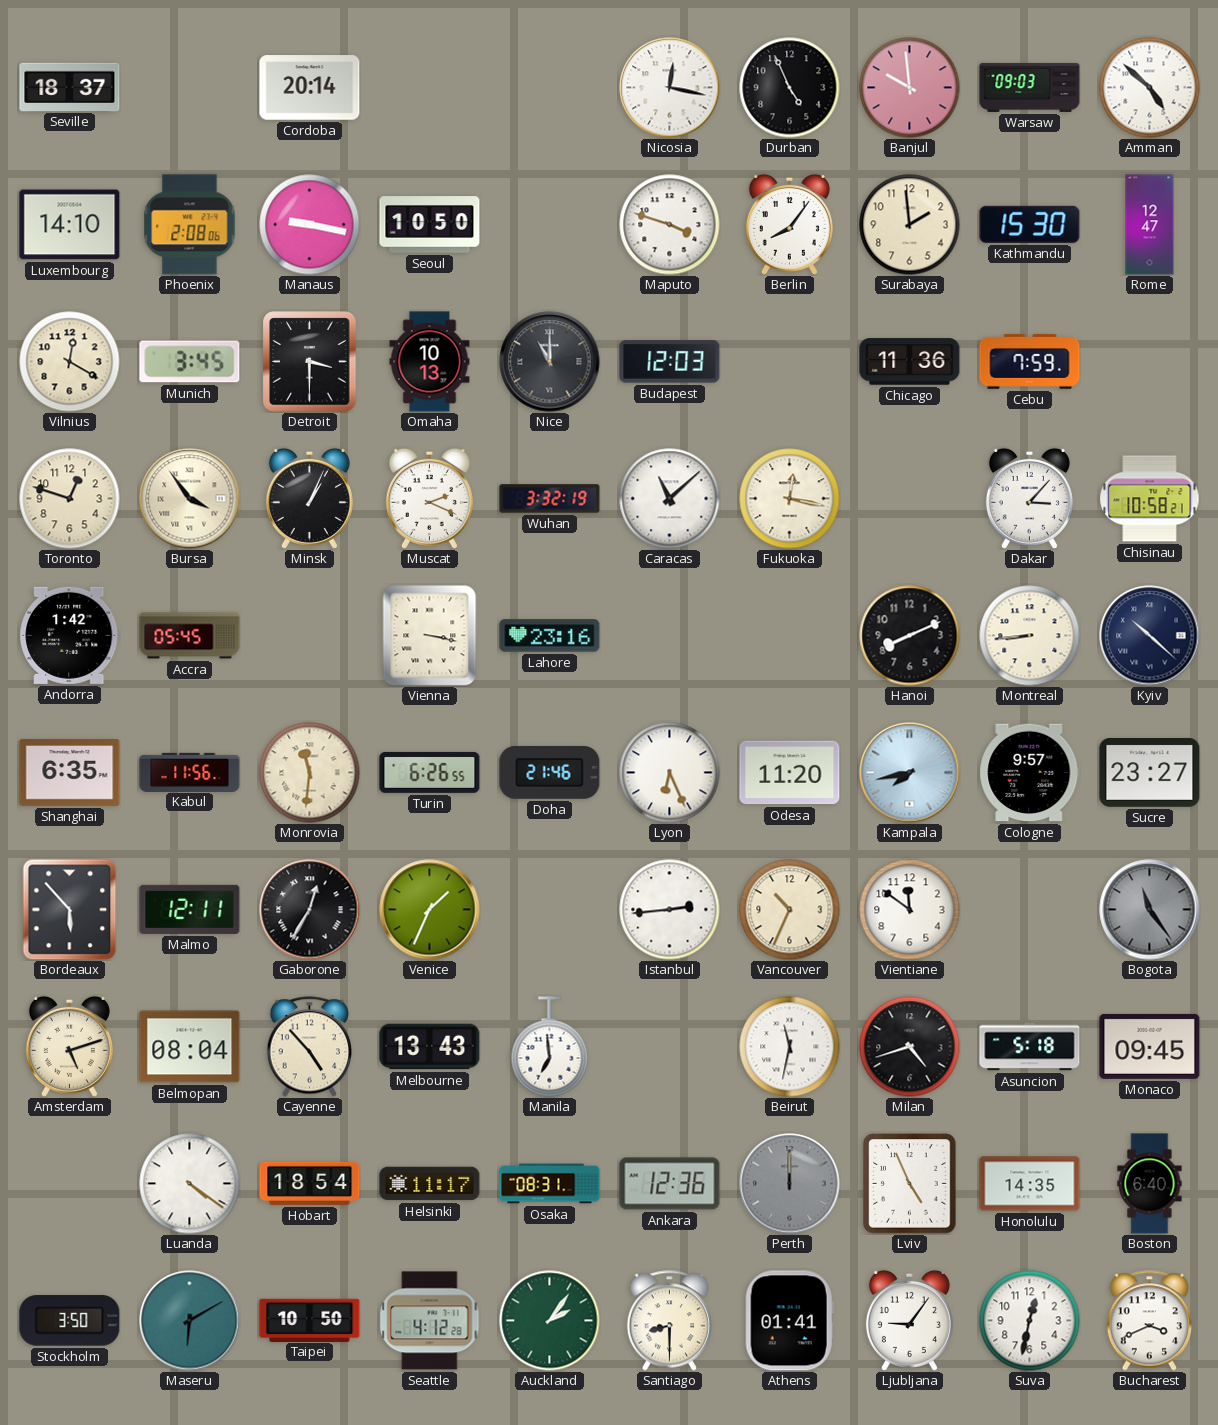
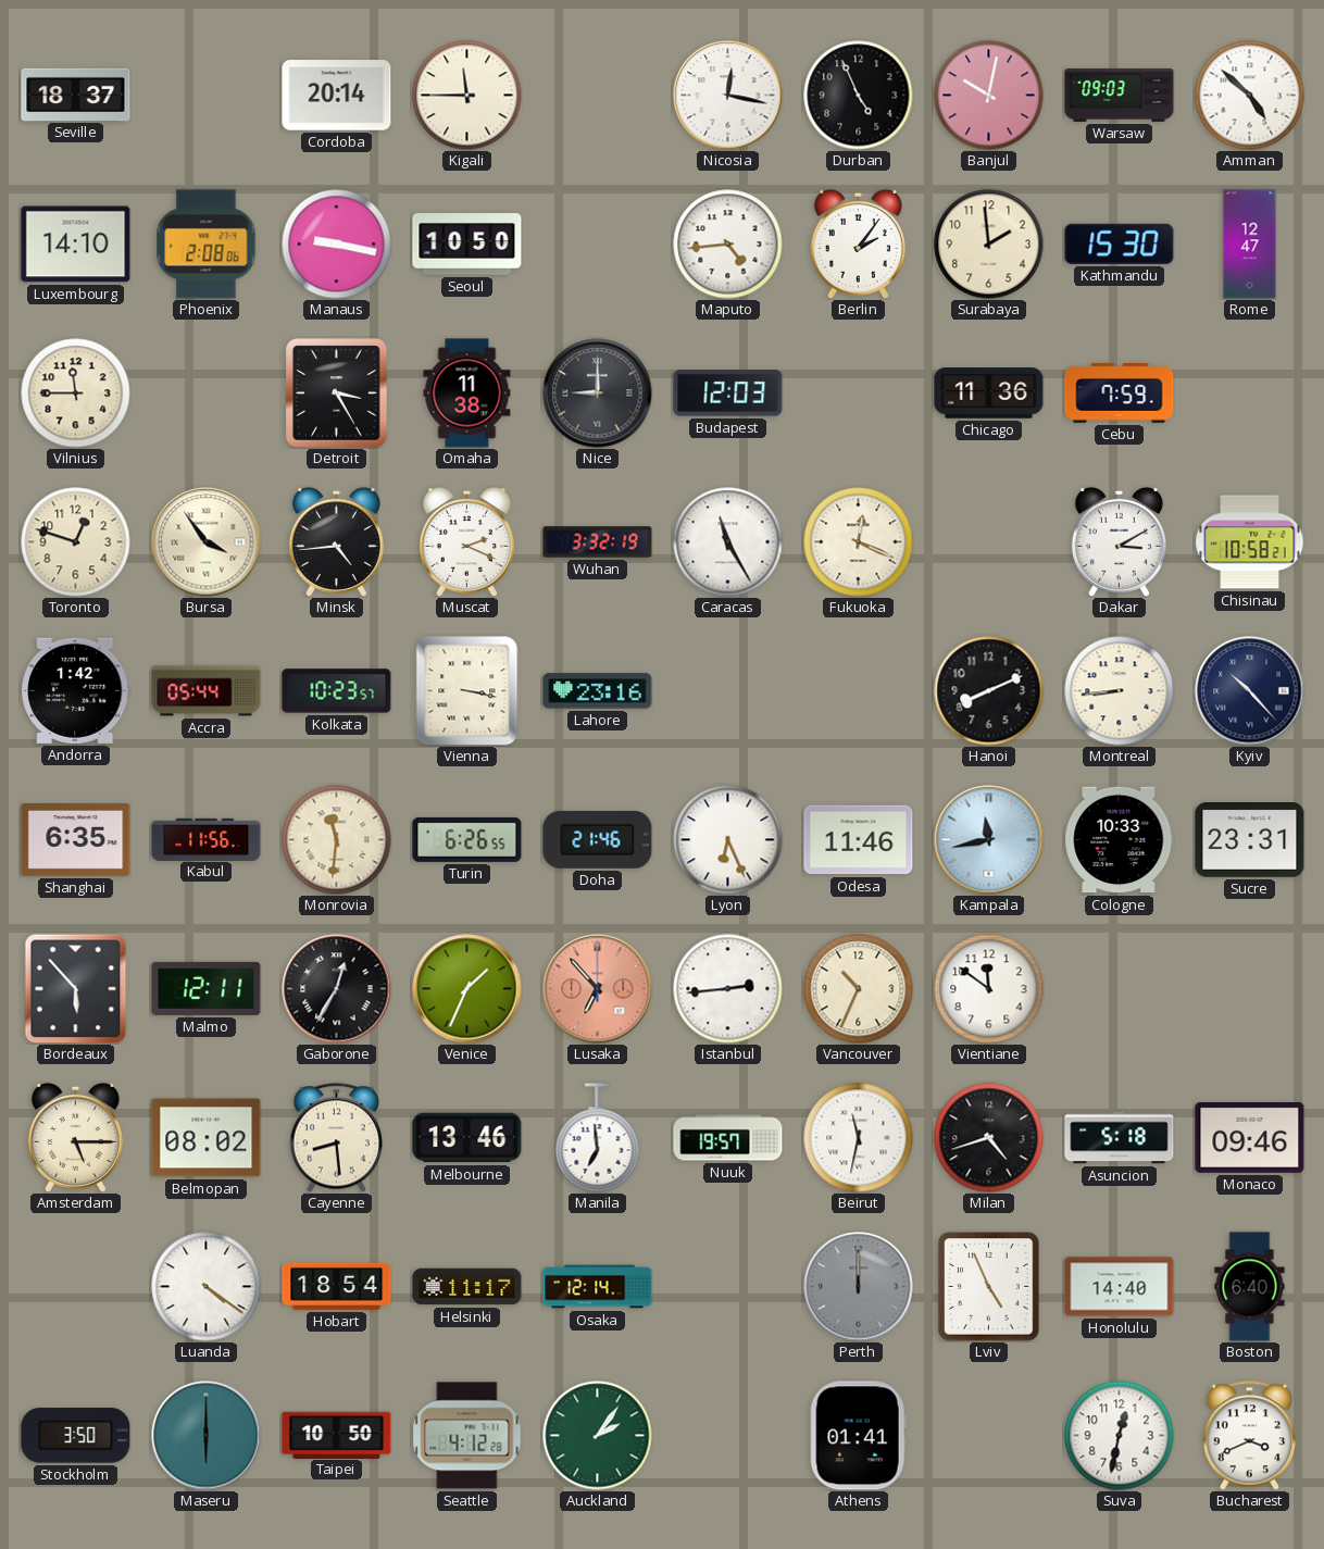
Kigali: none -> 11:45
Banjul: 9:59 -> 10:02
Maputo: 3:48 -> 4:44
Berlin: 8:06 -> 2:06
Vilnius: 12:20 -> 11:45
Munich: 3:45 -> none
Detroit: 3:30 -> 3:25
Omaha: 10:13 -> 11:38
Nice: 11:00 -> 9:00
Minsk: 1:04 -> 4:44
Caracas: 11:08 -> 11:25
Fukuoka: 12:17 -> 12:19
Dakar: 3:07 -> 3:10
Accra: 05:45 -> 05:44
Kolkata: none -> 10:23
Kyiv: 10:22 -> 10:23
Odesa: 11:20 -> 11:46
Kampala: 7:43 -> 11:43
Cologne: 9:57 -> 10:33
Sucre: 23:27 -> 23:31
Lusaka: none -> 6:53
Bogota: 11:24 -> none
Amsterdam: 5:12 -> 5:15
Belmopan: 08:04 -> 08:02
Cayenne: 4:53 -> 8:29
Melbourne: 13:43 -> 13:46
Nuuk: none -> 19:57
Monaco: 09:45 -> 09:46
Osaka: 08:31 -> 12:14
Ankara: 12:36 -> none
Honolulu: 14:35 -> 14:40
Maseru: 6:10 -> 6:00
Santiago: 8:30 -> none
Ljubljana: 9:06 -> none
